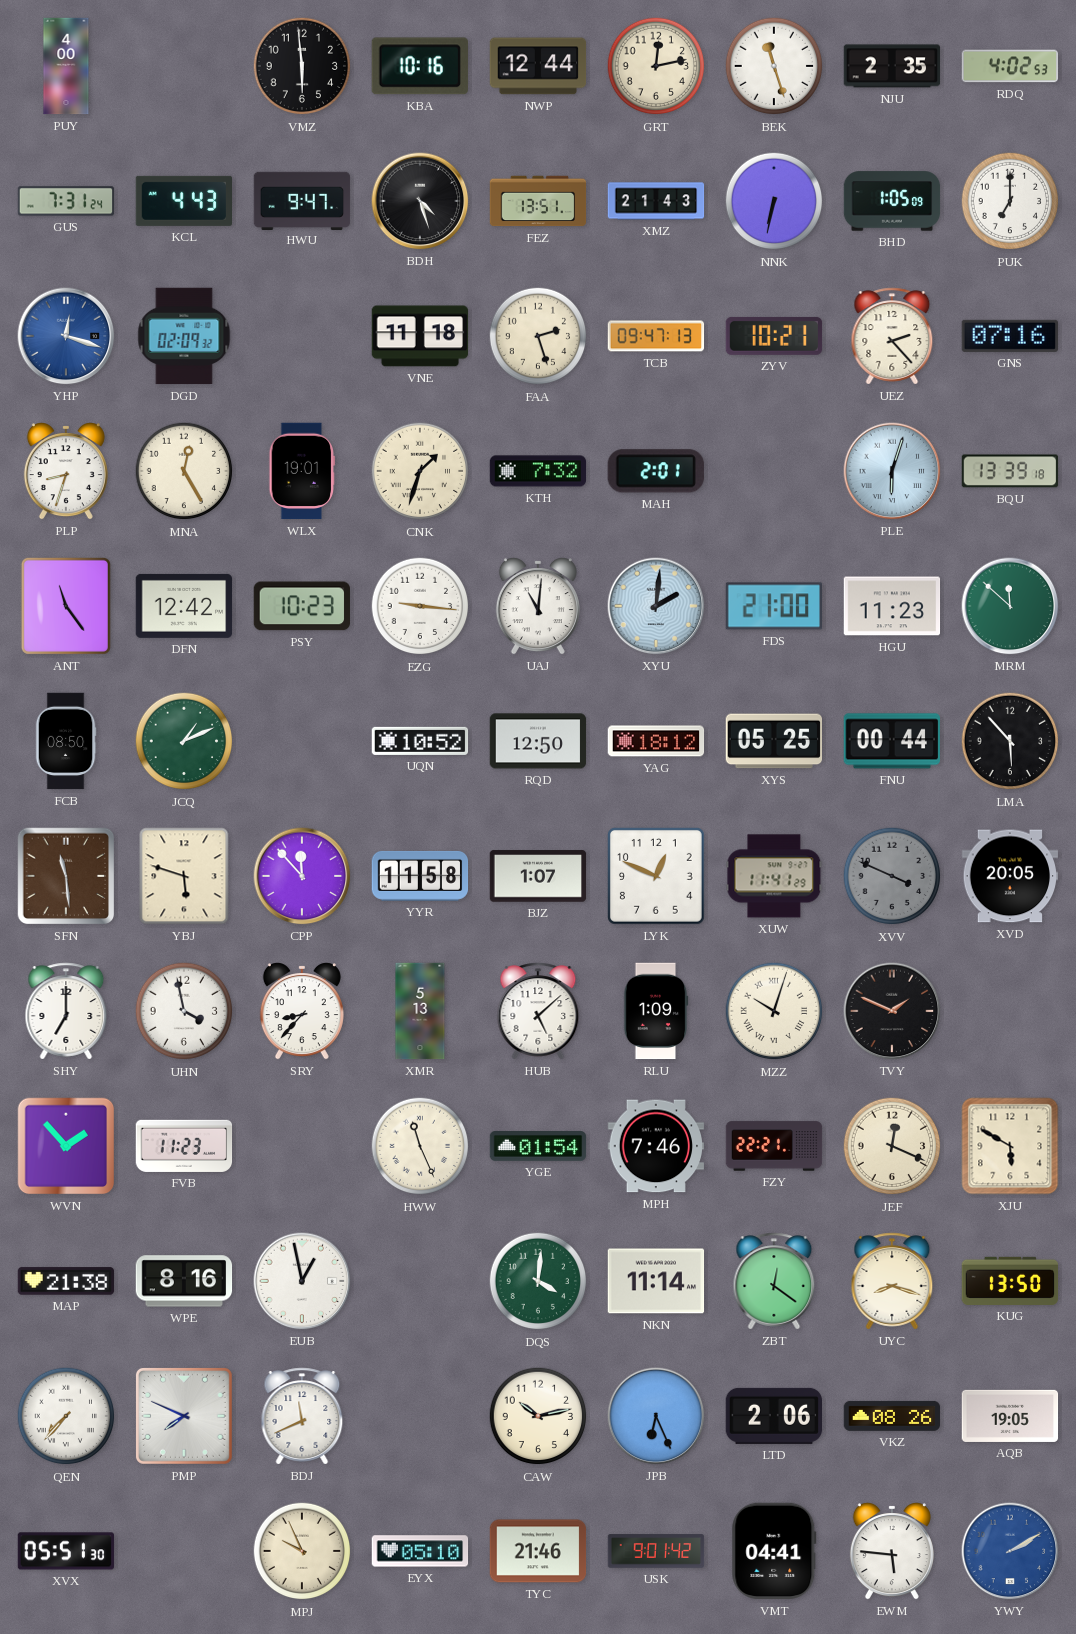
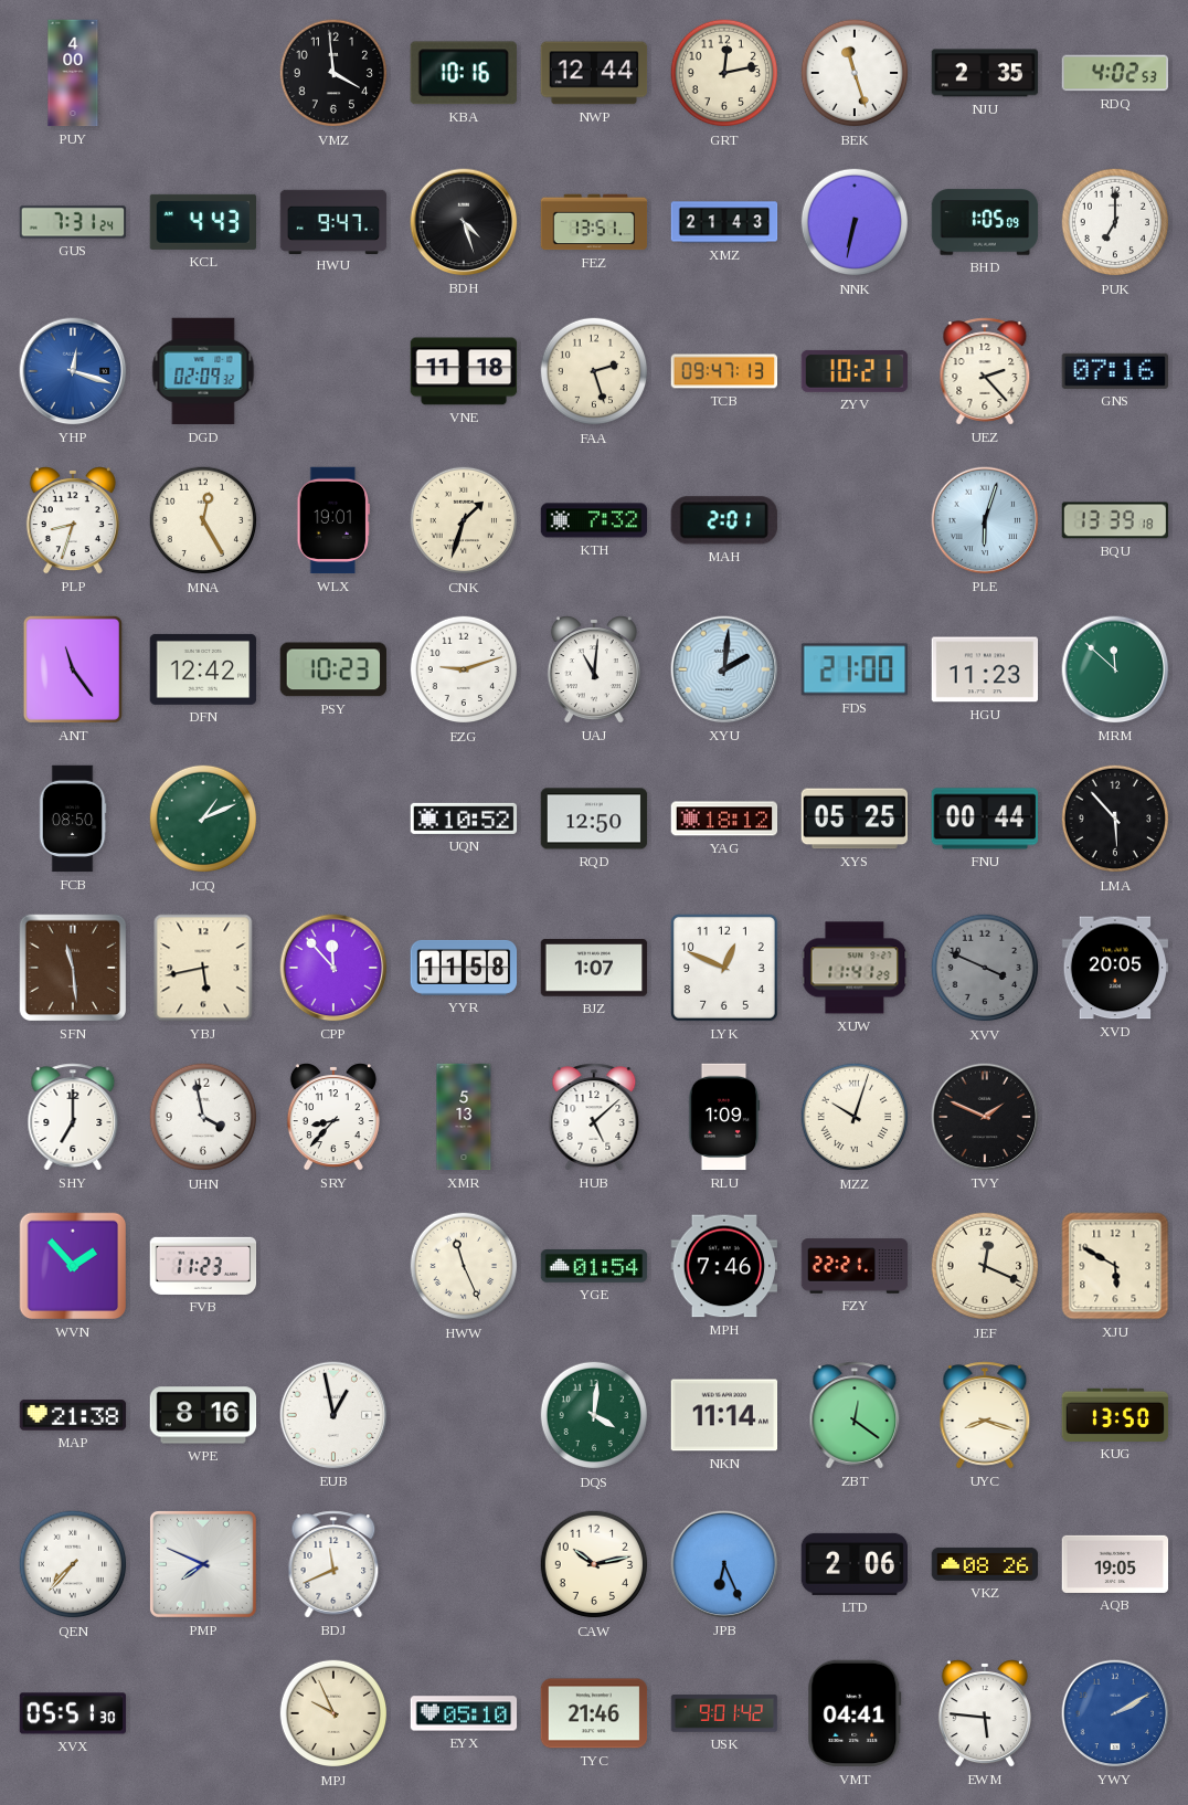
VMZ: 5:59 -> 3:59
EZG: 9:16 -> 9:12
YBJ: 5:48 -> 5:43
